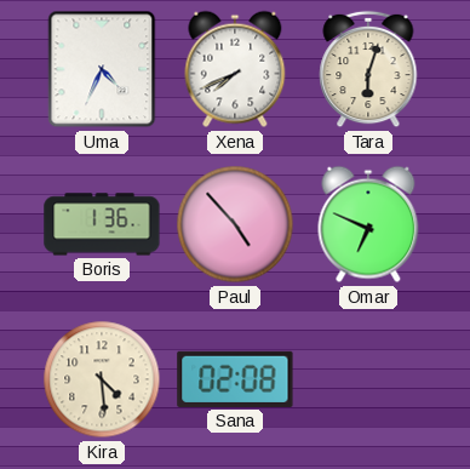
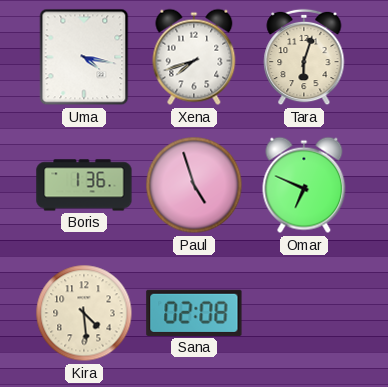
Uma: 4:34 -> 4:17
Xena: 7:41 -> 7:42
Paul: 4:53 -> 4:57
